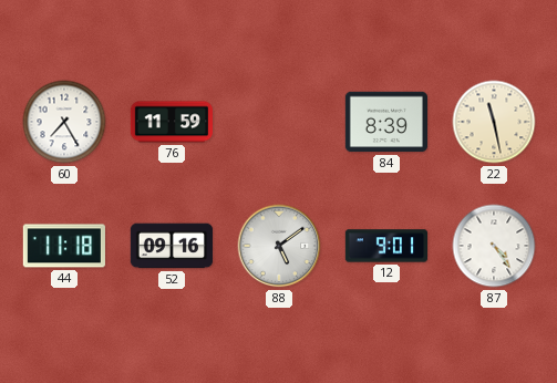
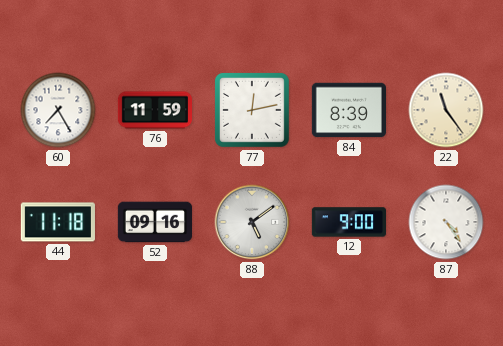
77: none -> 12:13
22: 11:28 -> 11:24
12: 9:01 -> 9:00
